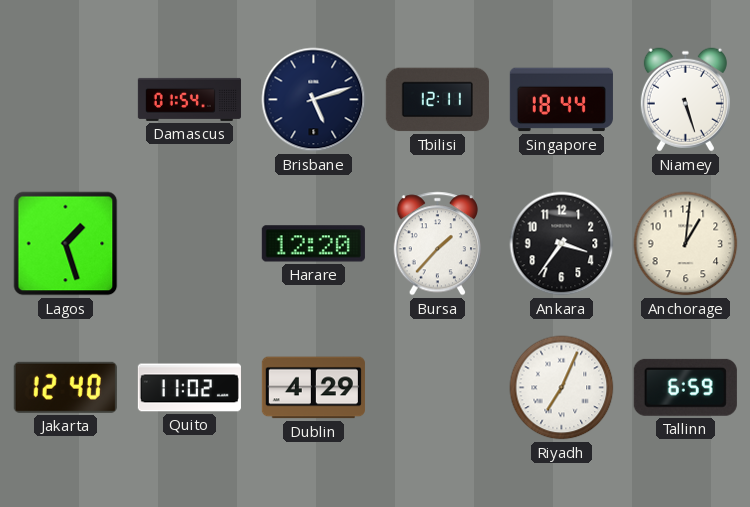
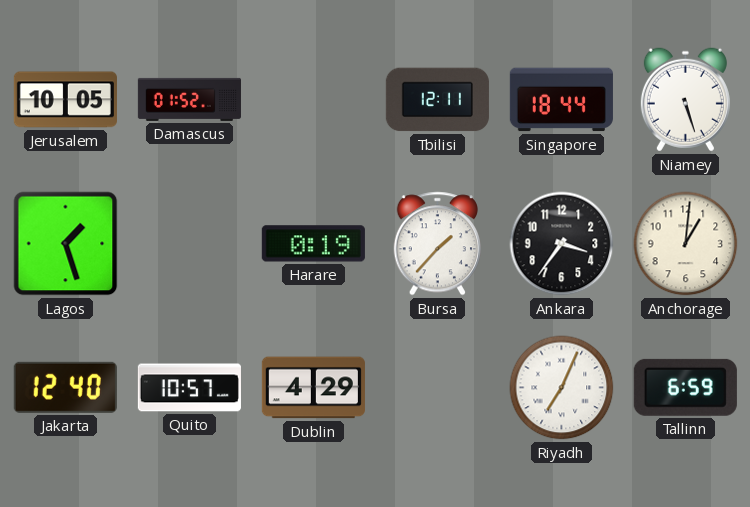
Jerusalem: none -> 10:05
Damascus: 01:54 -> 01:52
Brisbane: 5:12 -> none
Harare: 12:20 -> 0:19
Quito: 11:02 -> 10:57
